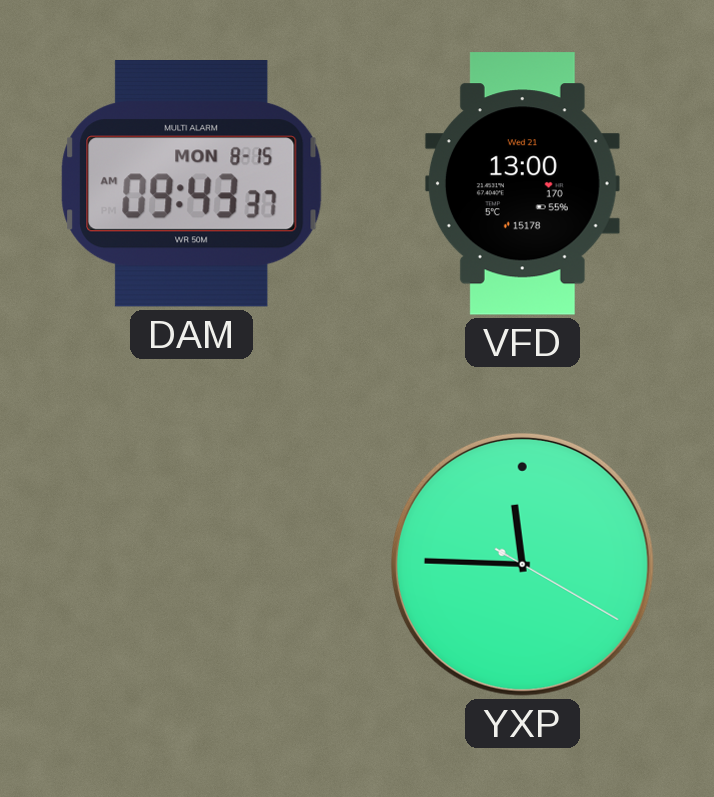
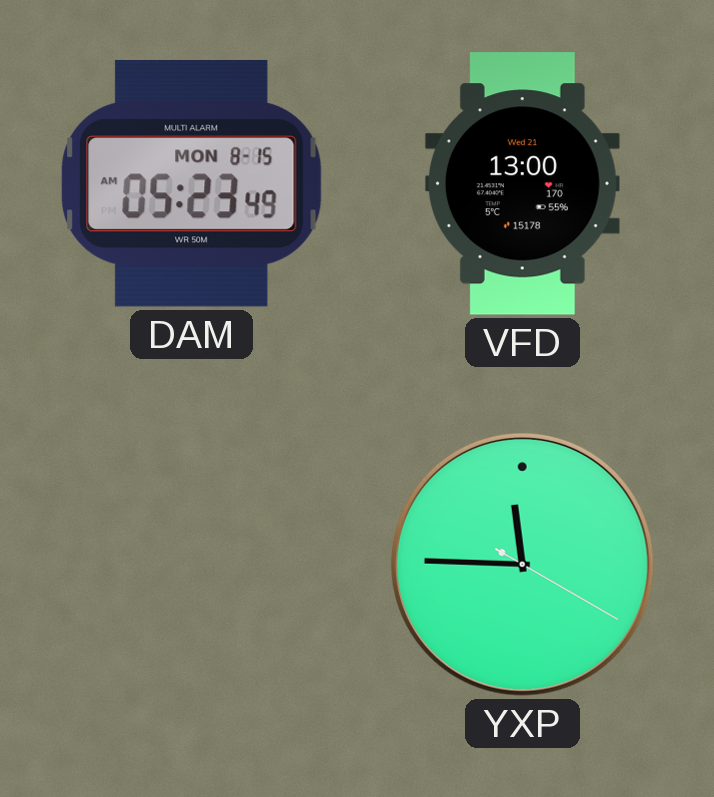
DAM: 09:43 -> 05:23
